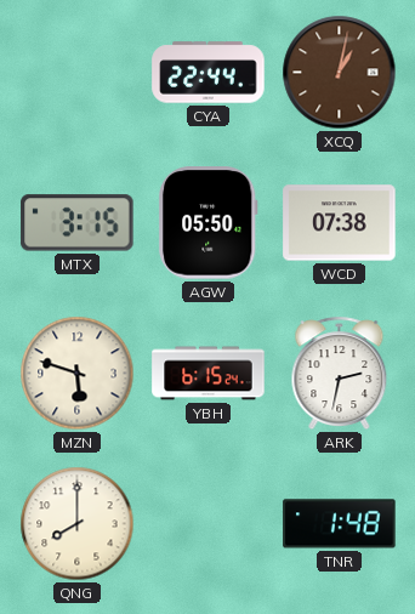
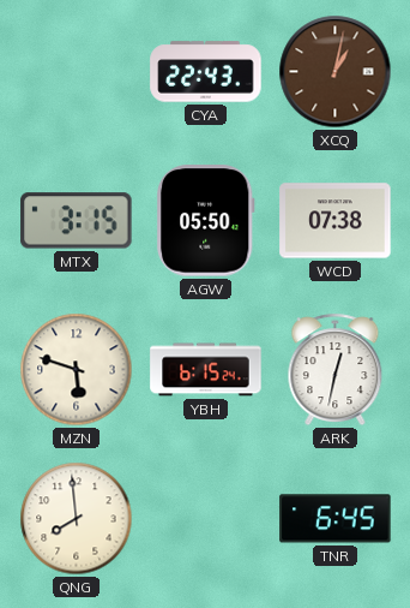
CYA: 22:44 -> 22:43
ARK: 2:32 -> 12:32
QNG: 8:00 -> 7:59
TNR: 1:48 -> 6:45
